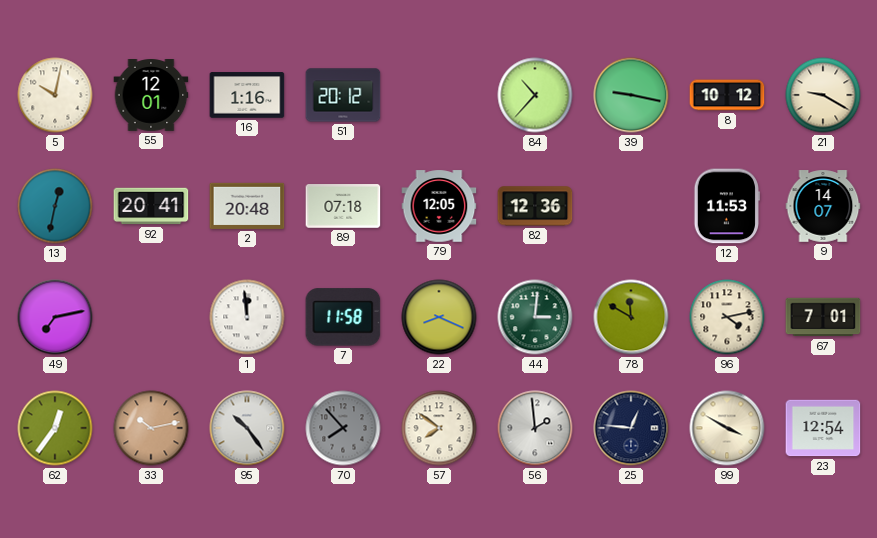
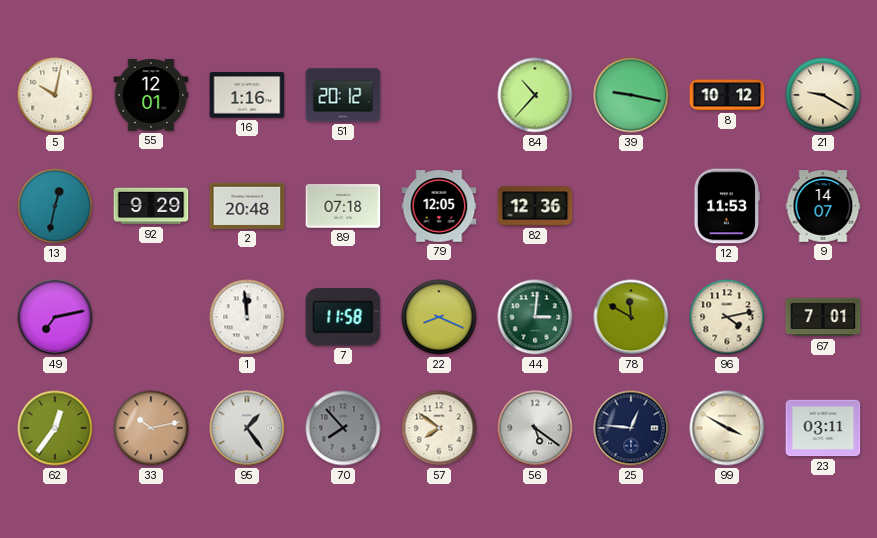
92: 20:41 -> 9:29
95: 10:24 -> 1:24
56: 1:59 -> 5:21
23: 12:54 -> 03:11
